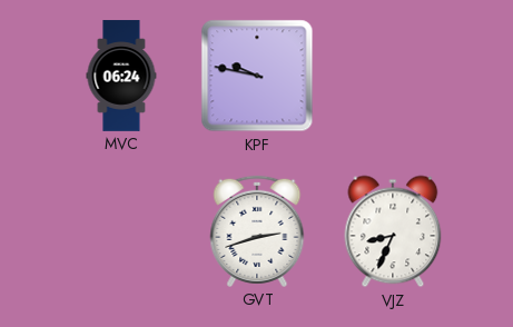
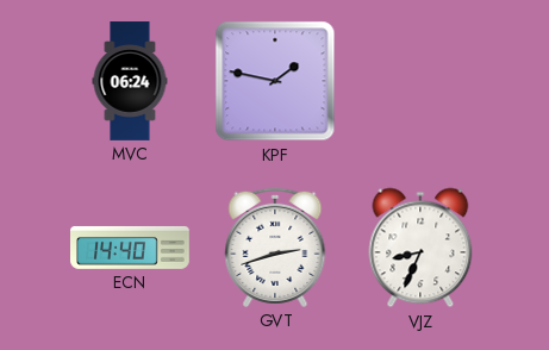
KPF: 9:47 -> 1:47
ECN: none -> 14:40
